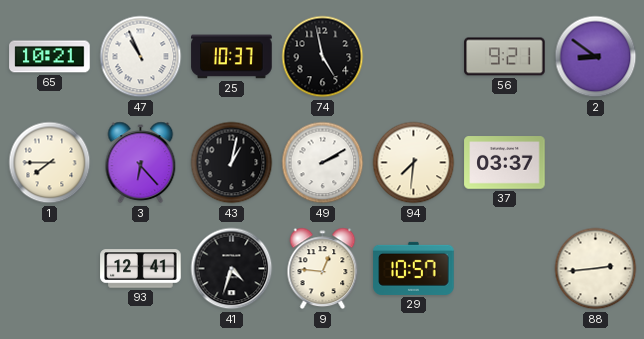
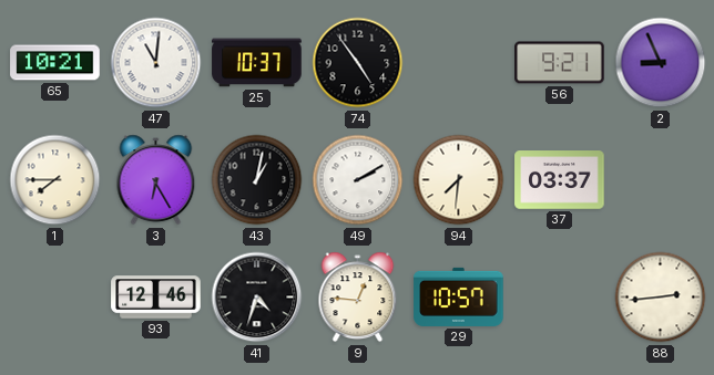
47: 10:56 -> 11:01
74: 4:58 -> 4:54
2: 8:51 -> 8:56
3: 6:23 -> 6:25
93: 12:41 -> 12:46
